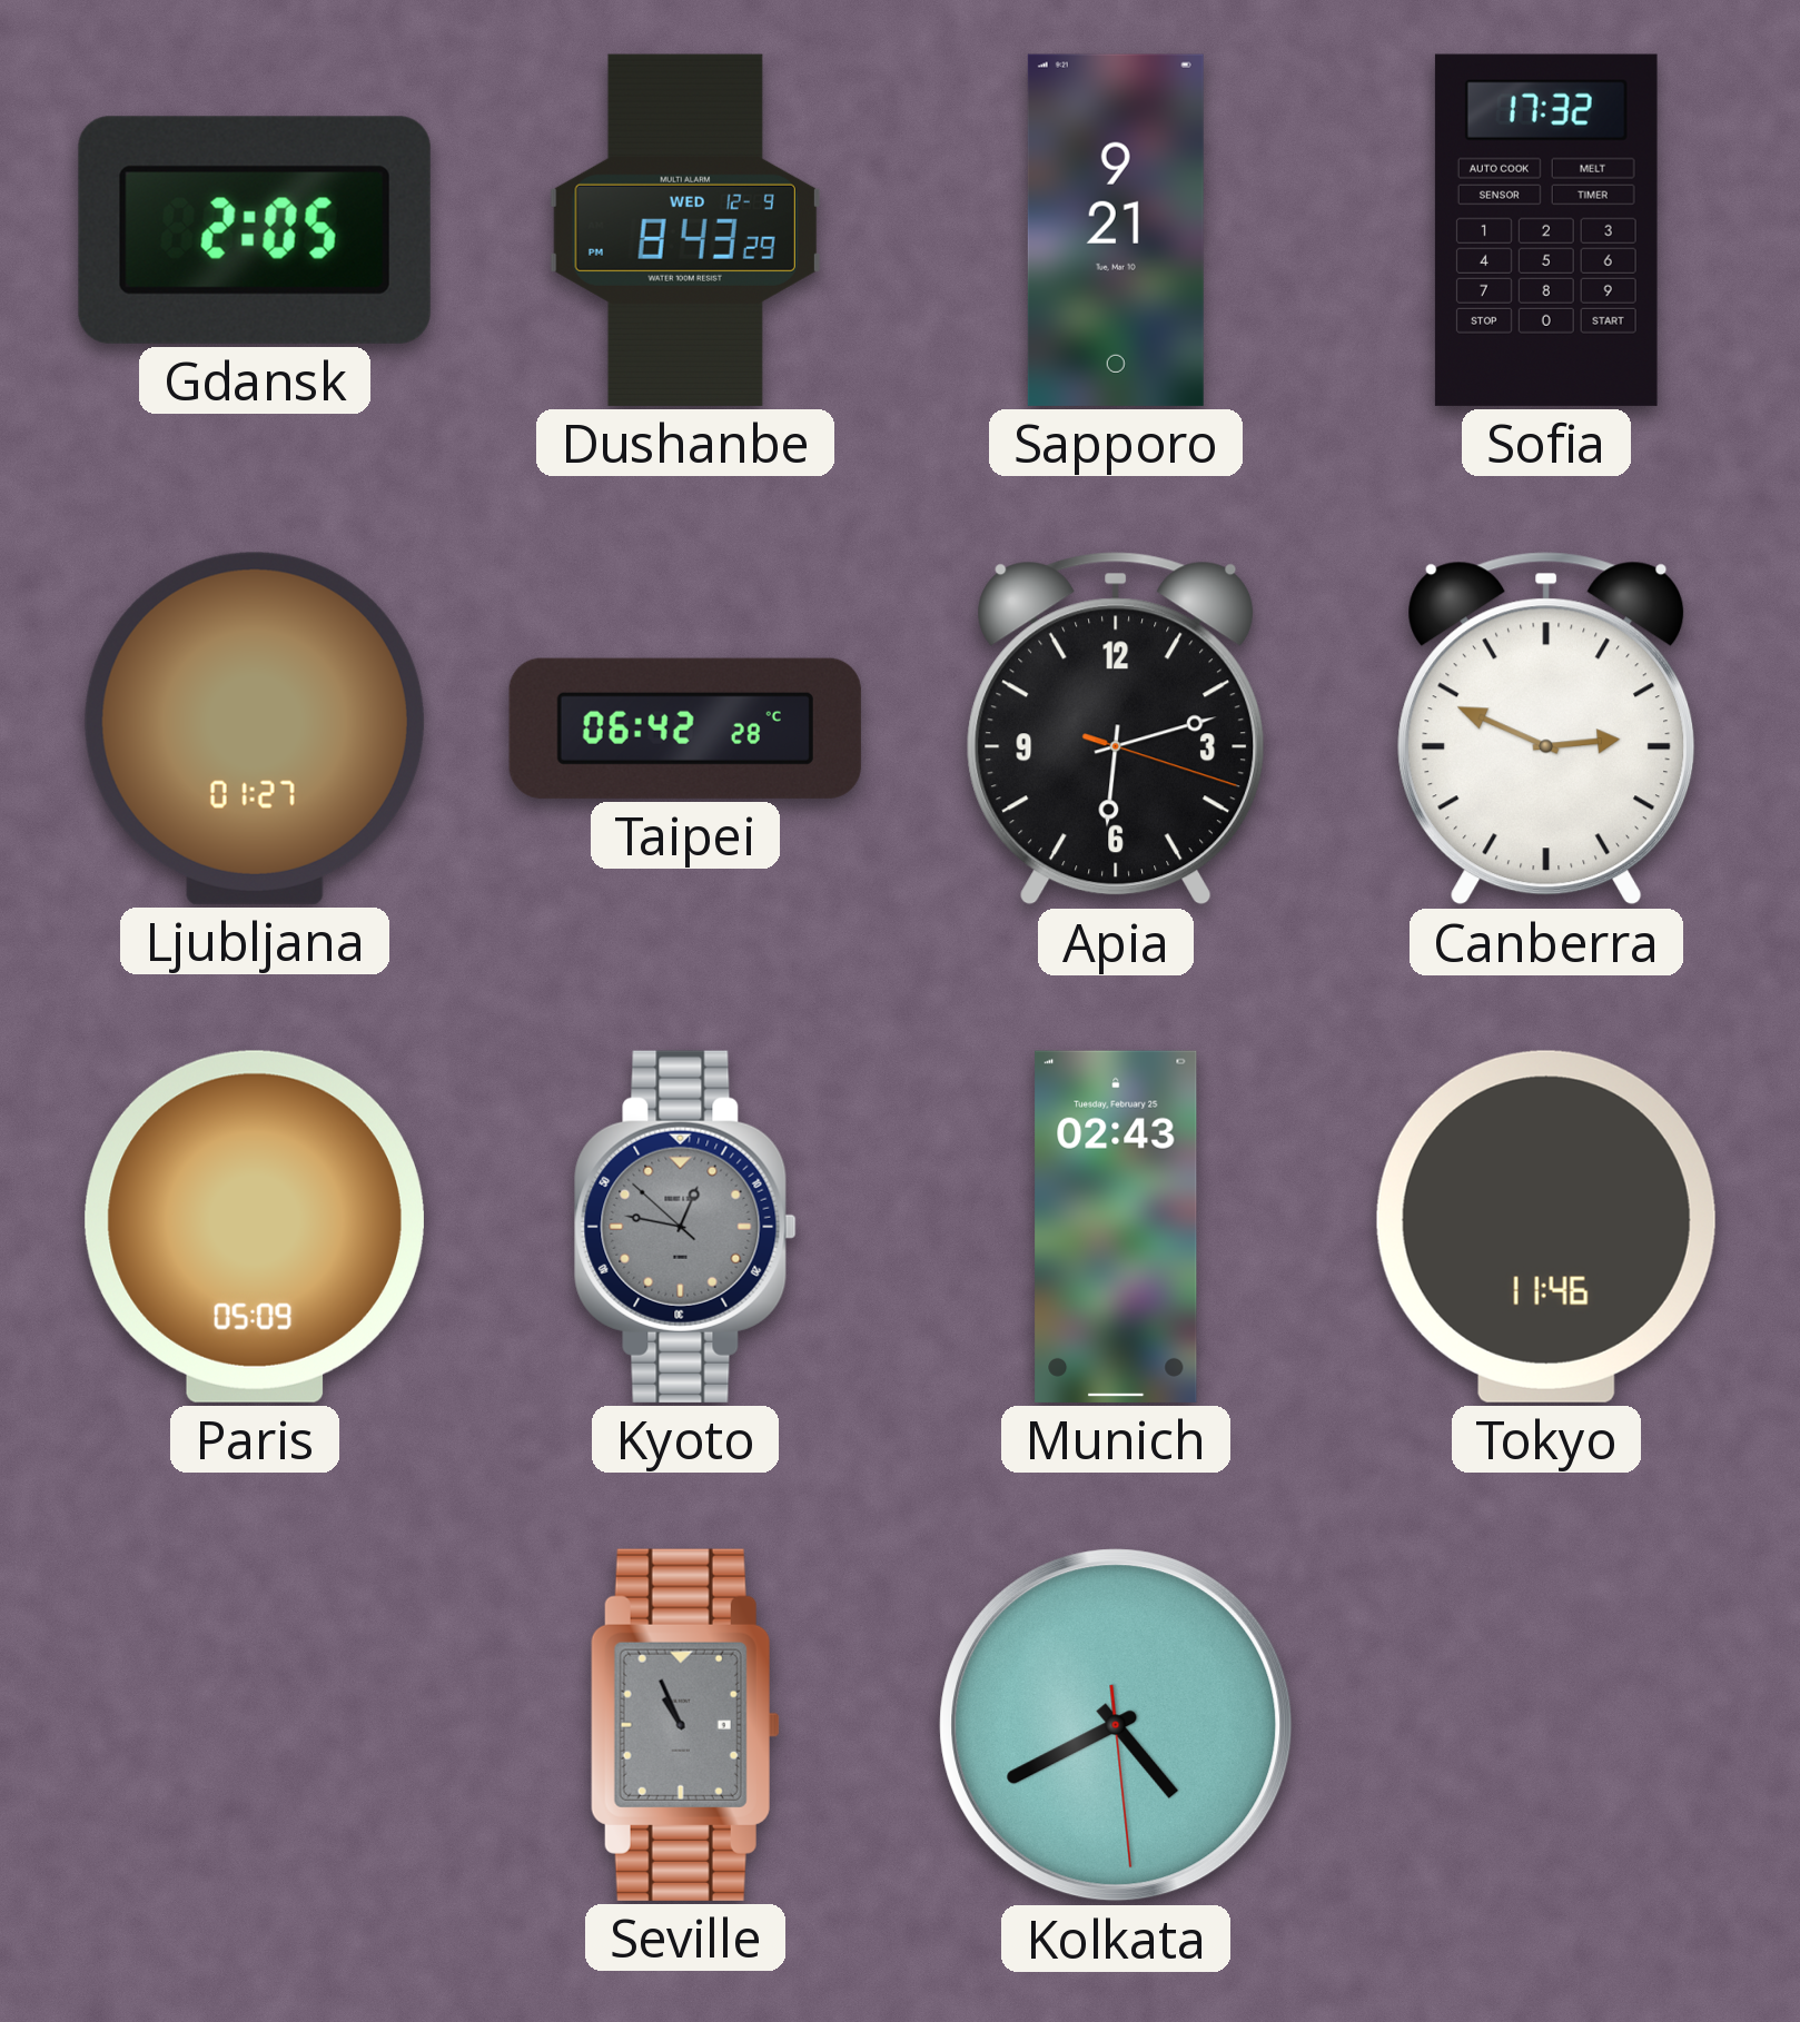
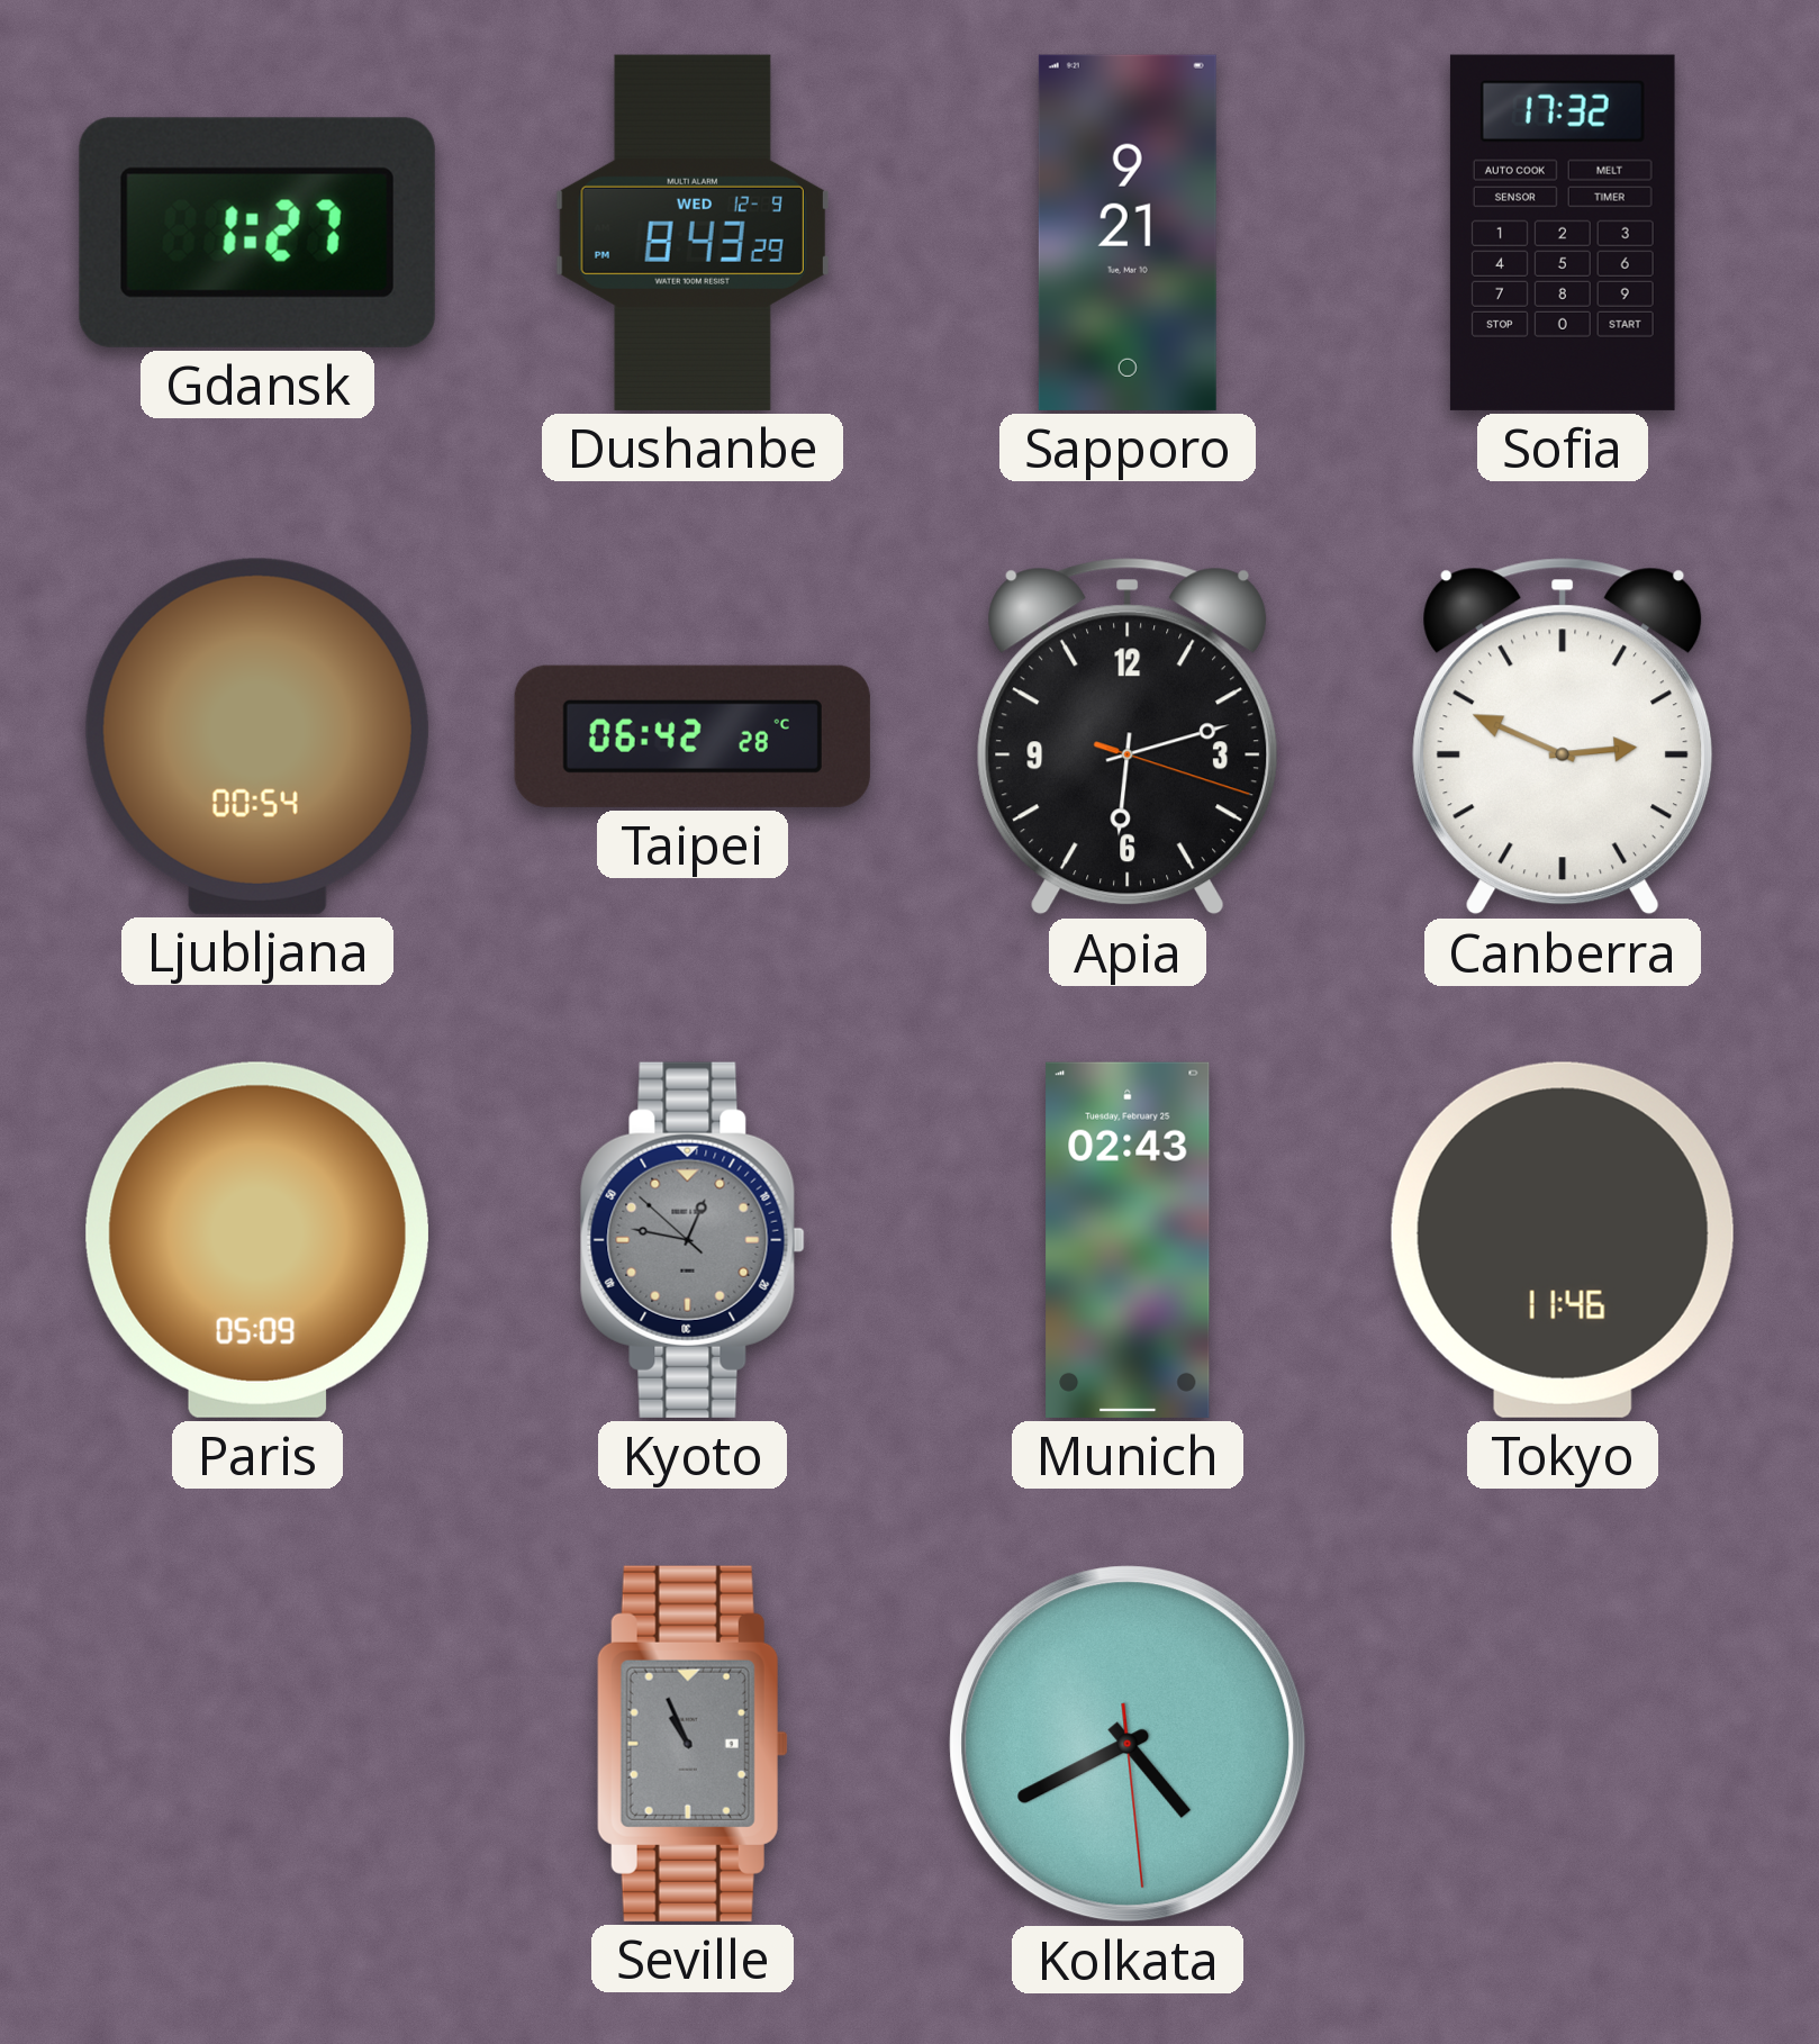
Gdansk: 2:05 -> 1:27
Ljubljana: 01:27 -> 00:54
